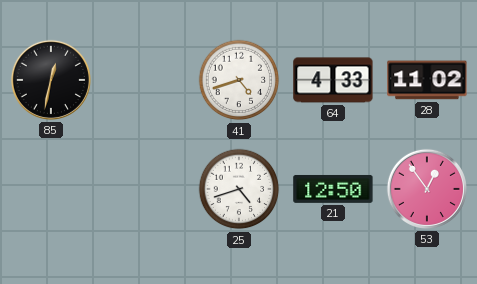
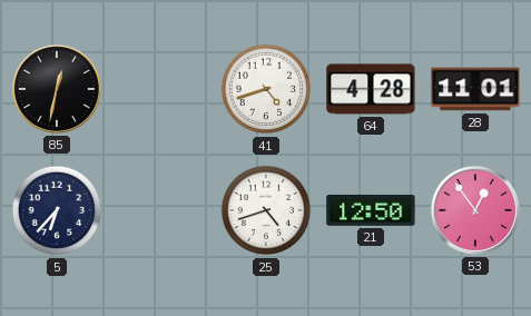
64: 4:33 -> 4:28
28: 11:02 -> 11:01
5: none -> 6:37
